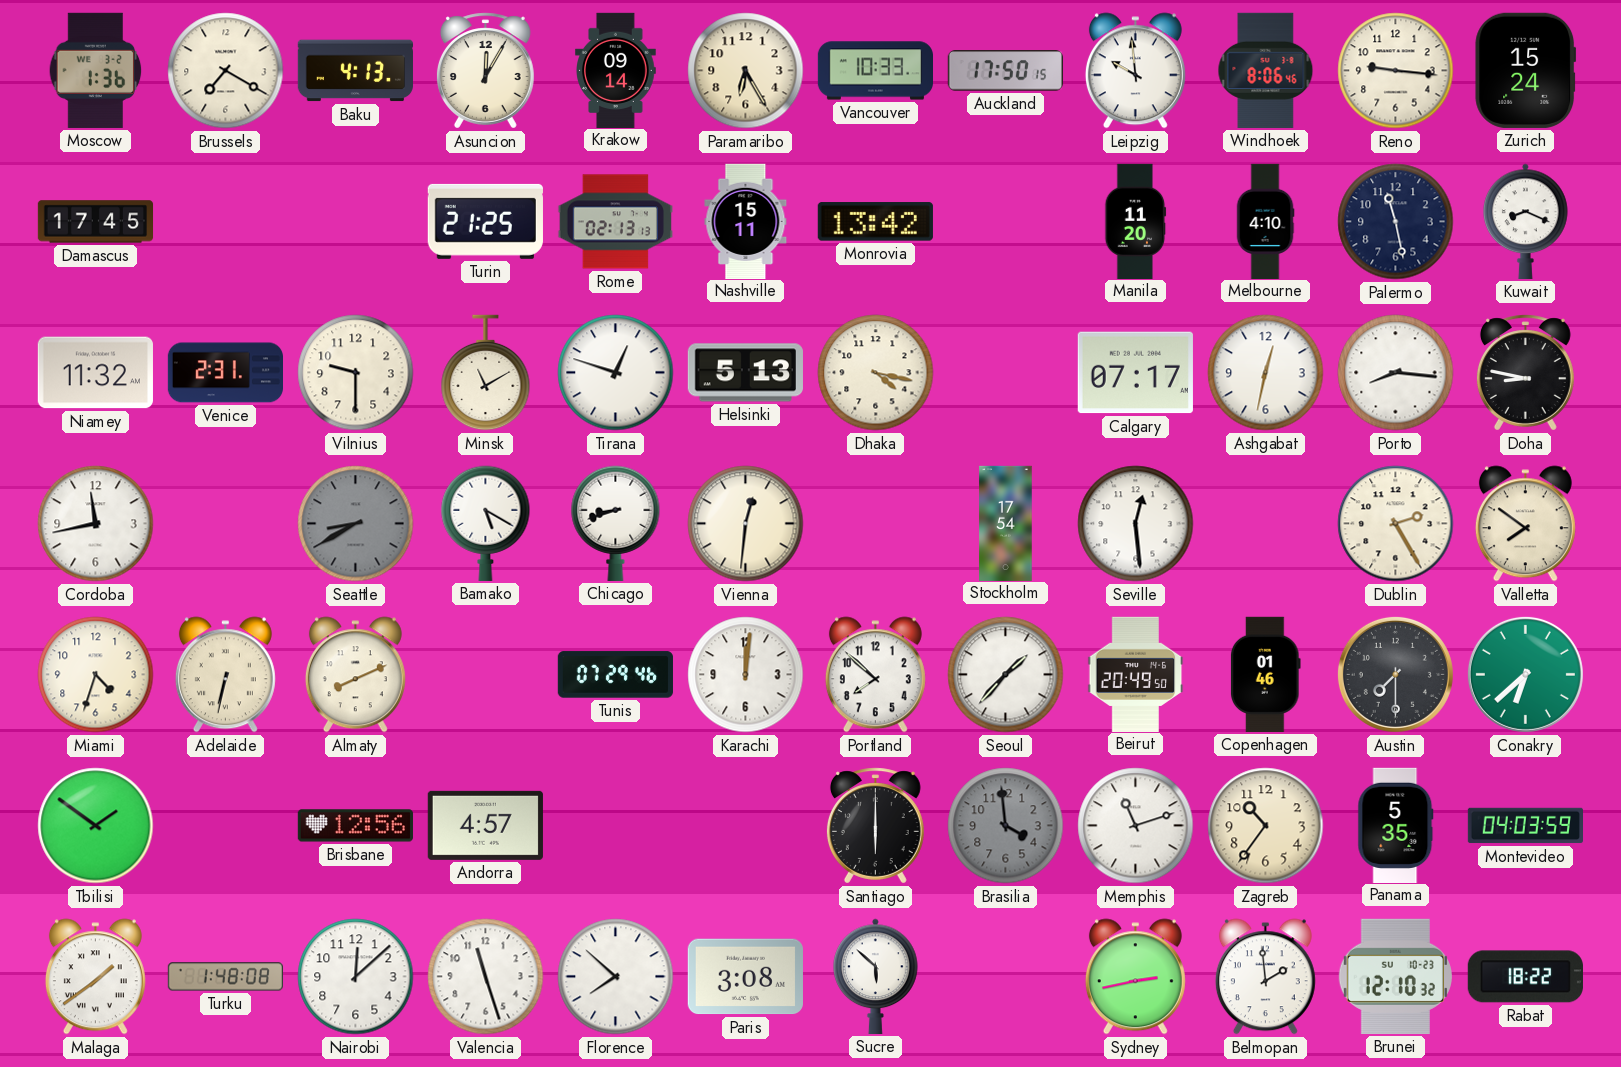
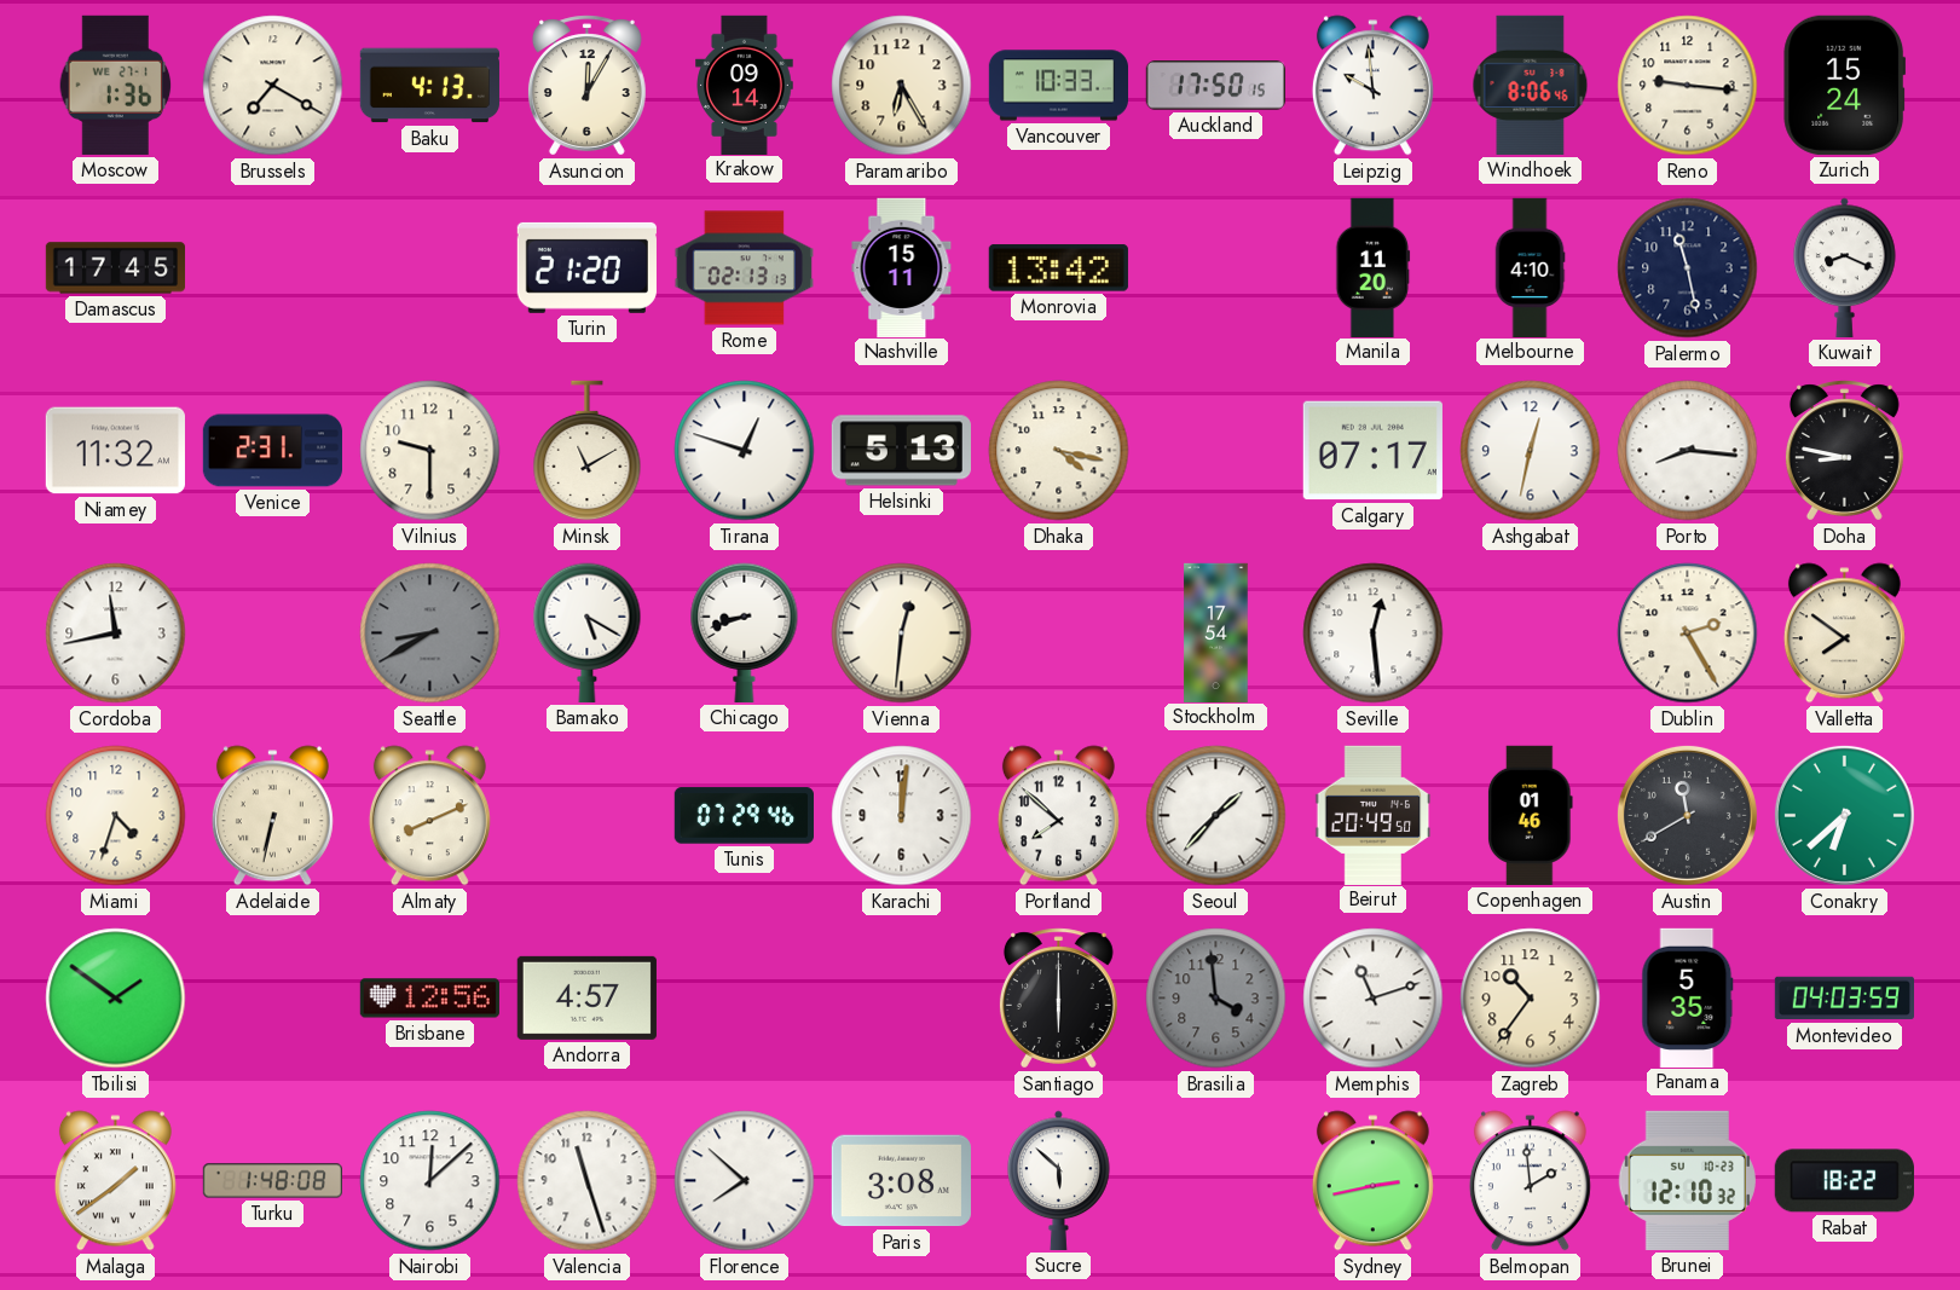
Moscow date: WE 3-2 -> WE 27-1
Turin: 21:25 -> 21:20
Austin: 7:30 -> 11:40
